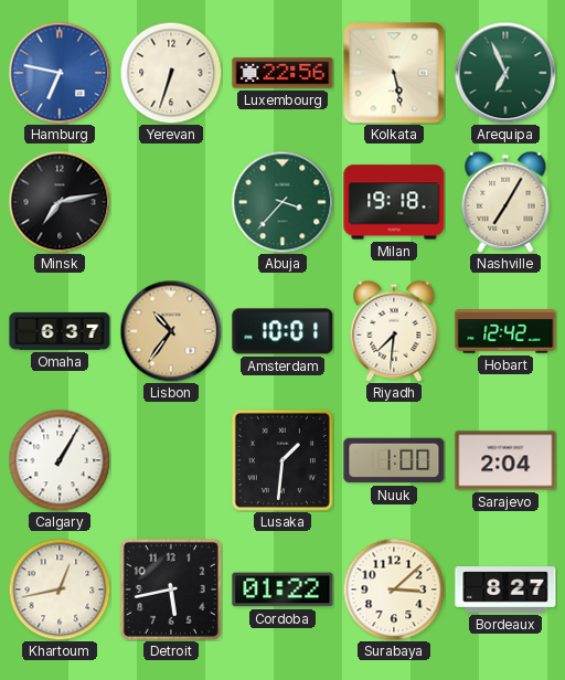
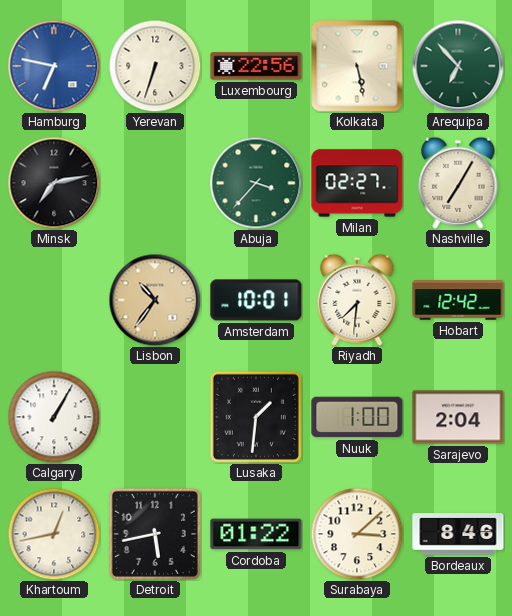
Arequipa: 6:56 -> 6:53
Milan: 19:18 -> 02:27
Omaha: 6:37 -> none
Bordeaux: 8:27 -> 8:46
